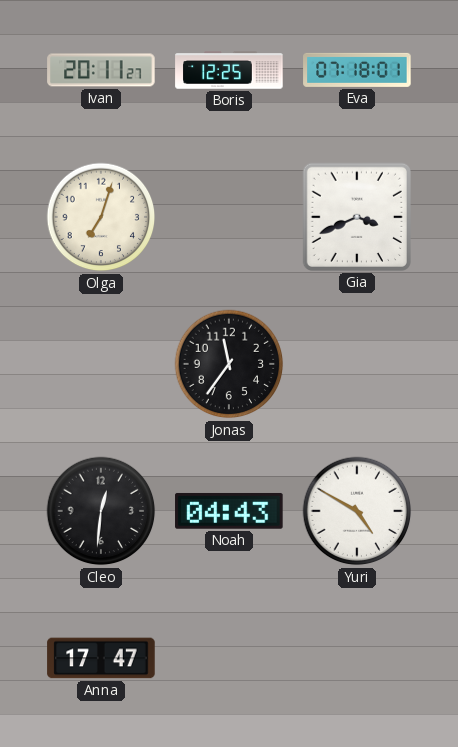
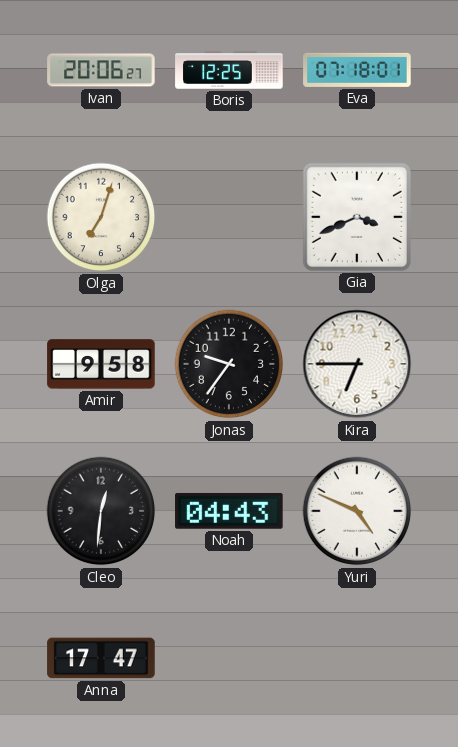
Ivan: 20:11 -> 20:06
Amir: none -> 9:58
Jonas: 11:36 -> 9:36
Kira: none -> 6:45
Yuri: 4:50 -> 4:49
